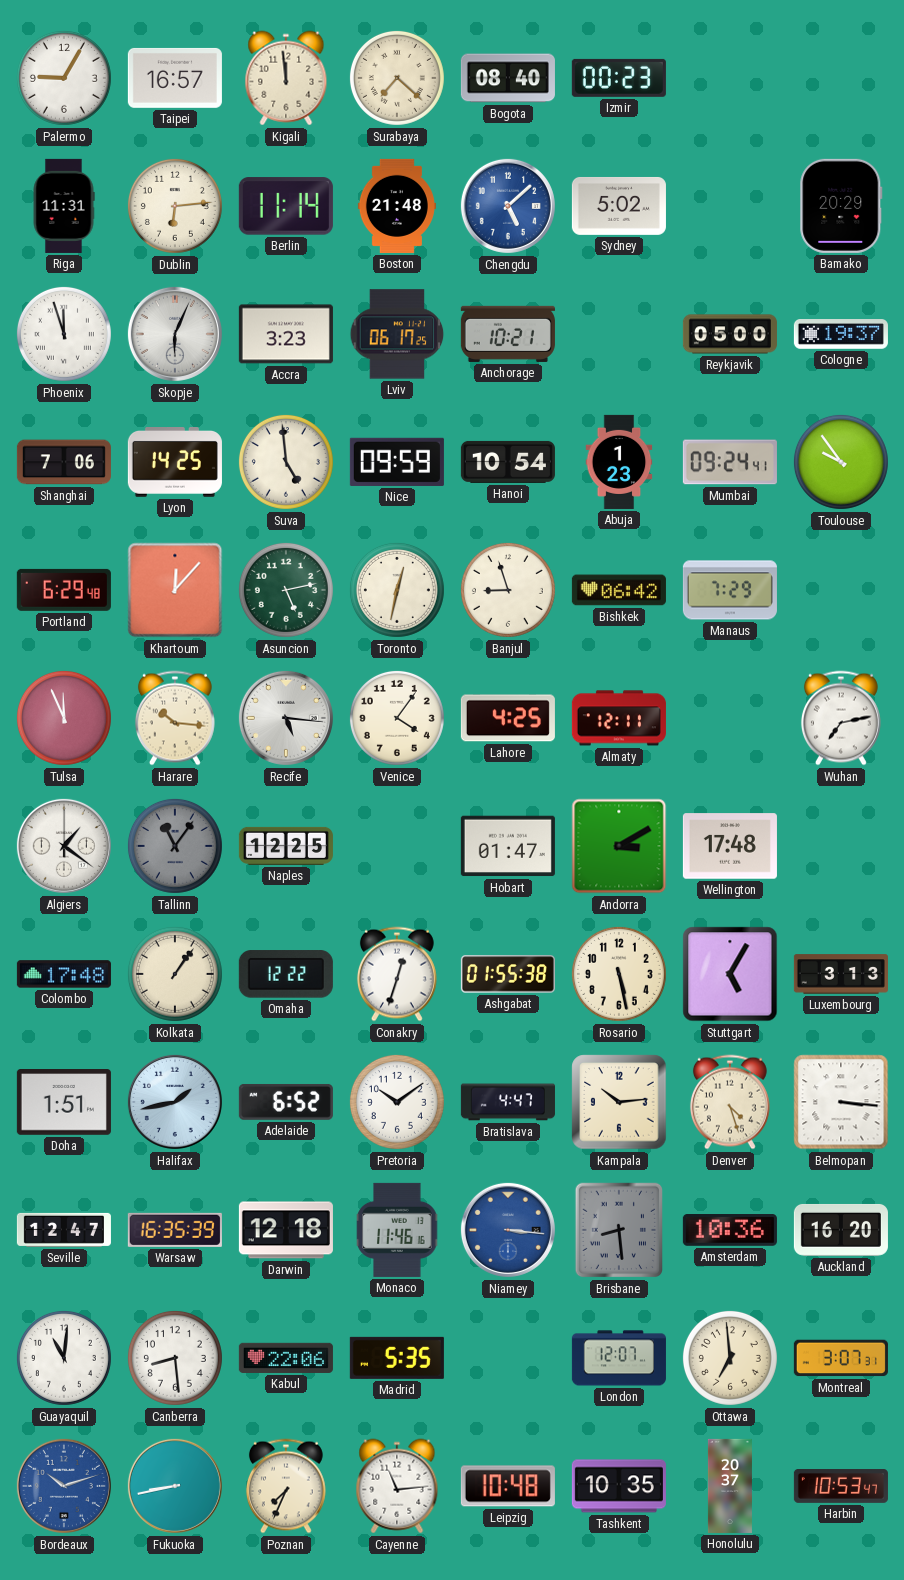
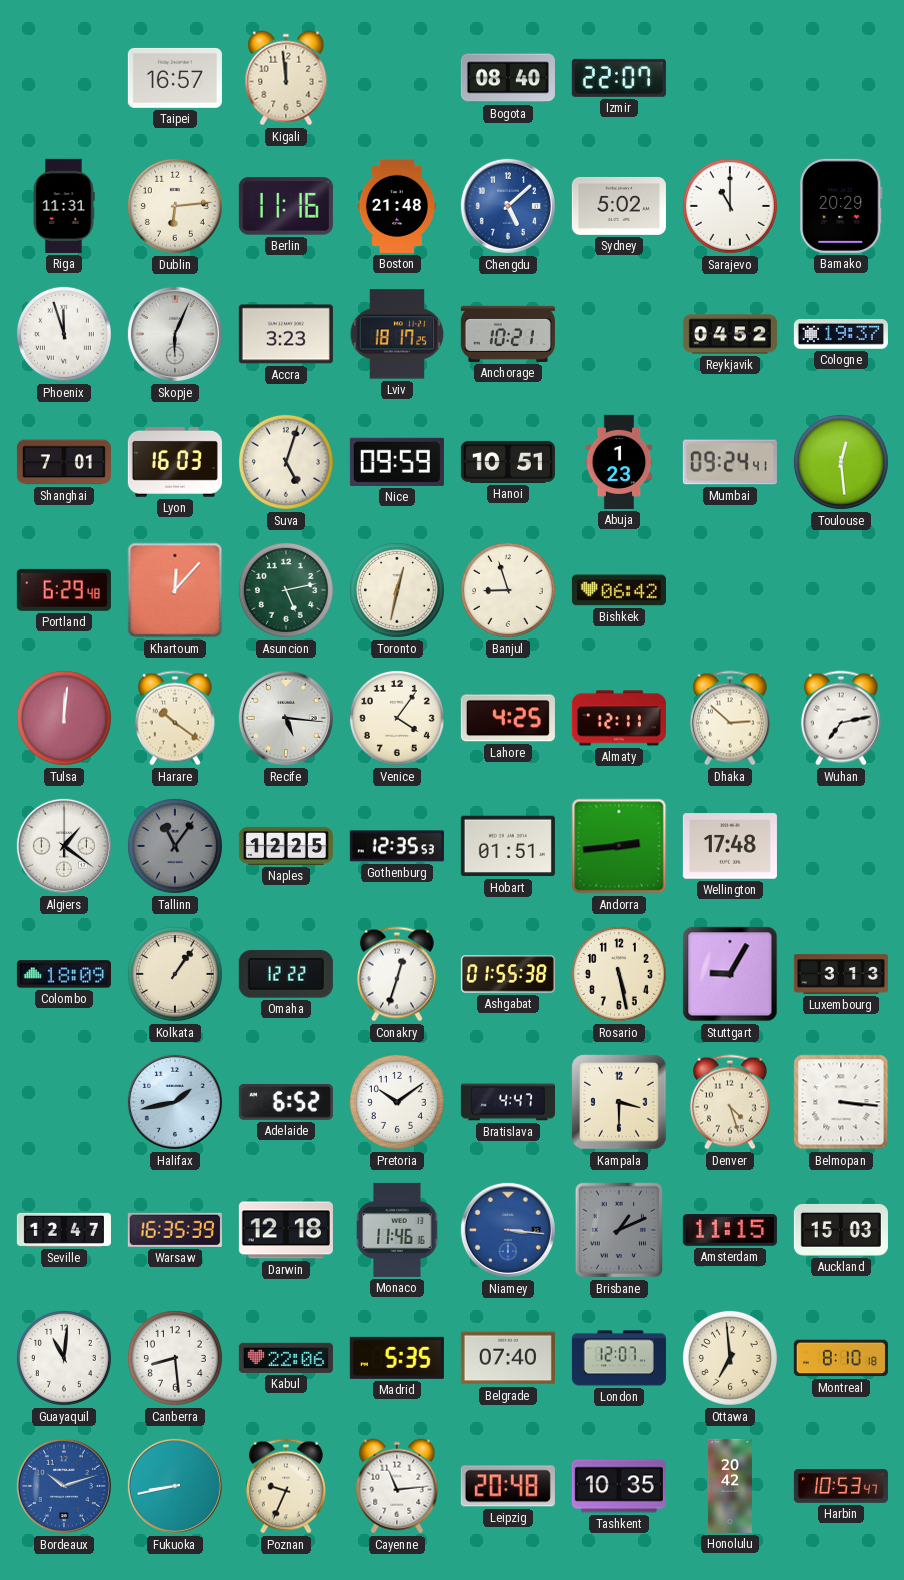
Palermo: 9:05 -> none
Surabaya: 7:22 -> none
Izmir: 00:23 -> 22:07
Berlin: 11:14 -> 11:16
Sarajevo: none -> 11:00
Lviv: 06:17 -> 18:17
Reykjavik: 05:00 -> 04:52
Shanghai: 7:06 -> 7:01
Lyon: 14:25 -> 16:03
Suva: 4:59 -> 5:03
Hanoi: 10:54 -> 10:51
Toulouse: 9:54 -> 12:29
Manaus: 7:29 -> none
Tulsa: 11:56 -> 12:01
Harare: 10:16 -> 10:21
Dhaka: none -> 2:52
Gothenburg: none -> 12:35
Hobart: 01:47 -> 01:51
Andorra: 3:10 -> 2:44
Colombo: 17:48 -> 18:09
Stuttgart: 5:05 -> 9:05
Doha: 1:51 -> none
Kampala: 10:14 -> 3:30
Brisbane: 8:29 -> 1:11
Amsterdam: 10:36 -> 11:15
Auckland: 16:20 -> 15:03
Belgrade: none -> 07:40
Montreal: 3:07 -> 8:10
Poznan: 7:34 -> 9:34
Leipzig: 10:48 -> 20:48
Honolulu: 20:37 -> 20:42
